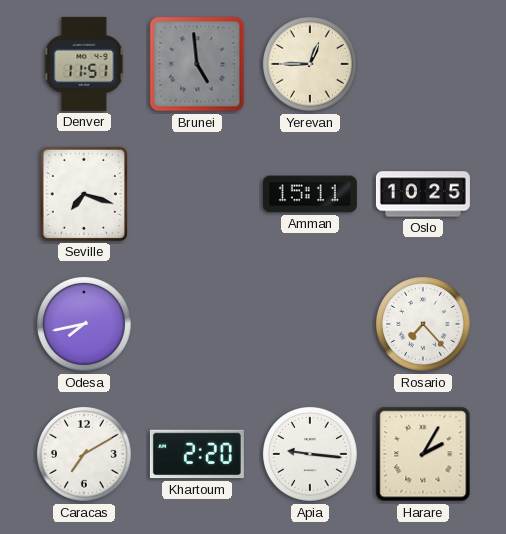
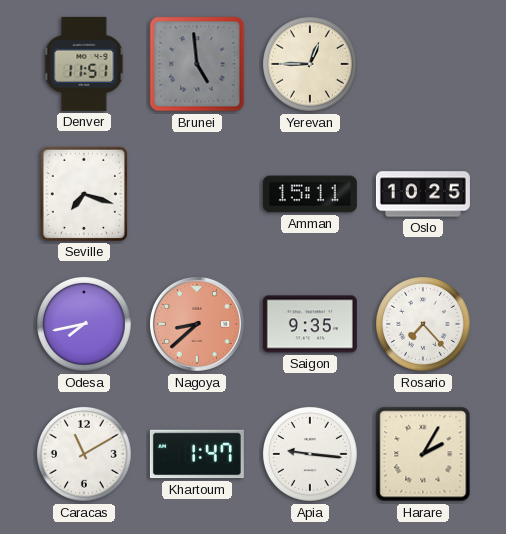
Nagoya: none -> 8:38
Saigon: none -> 9:35
Caracas: 7:10 -> 11:10
Khartoum: 2:20 -> 1:47
